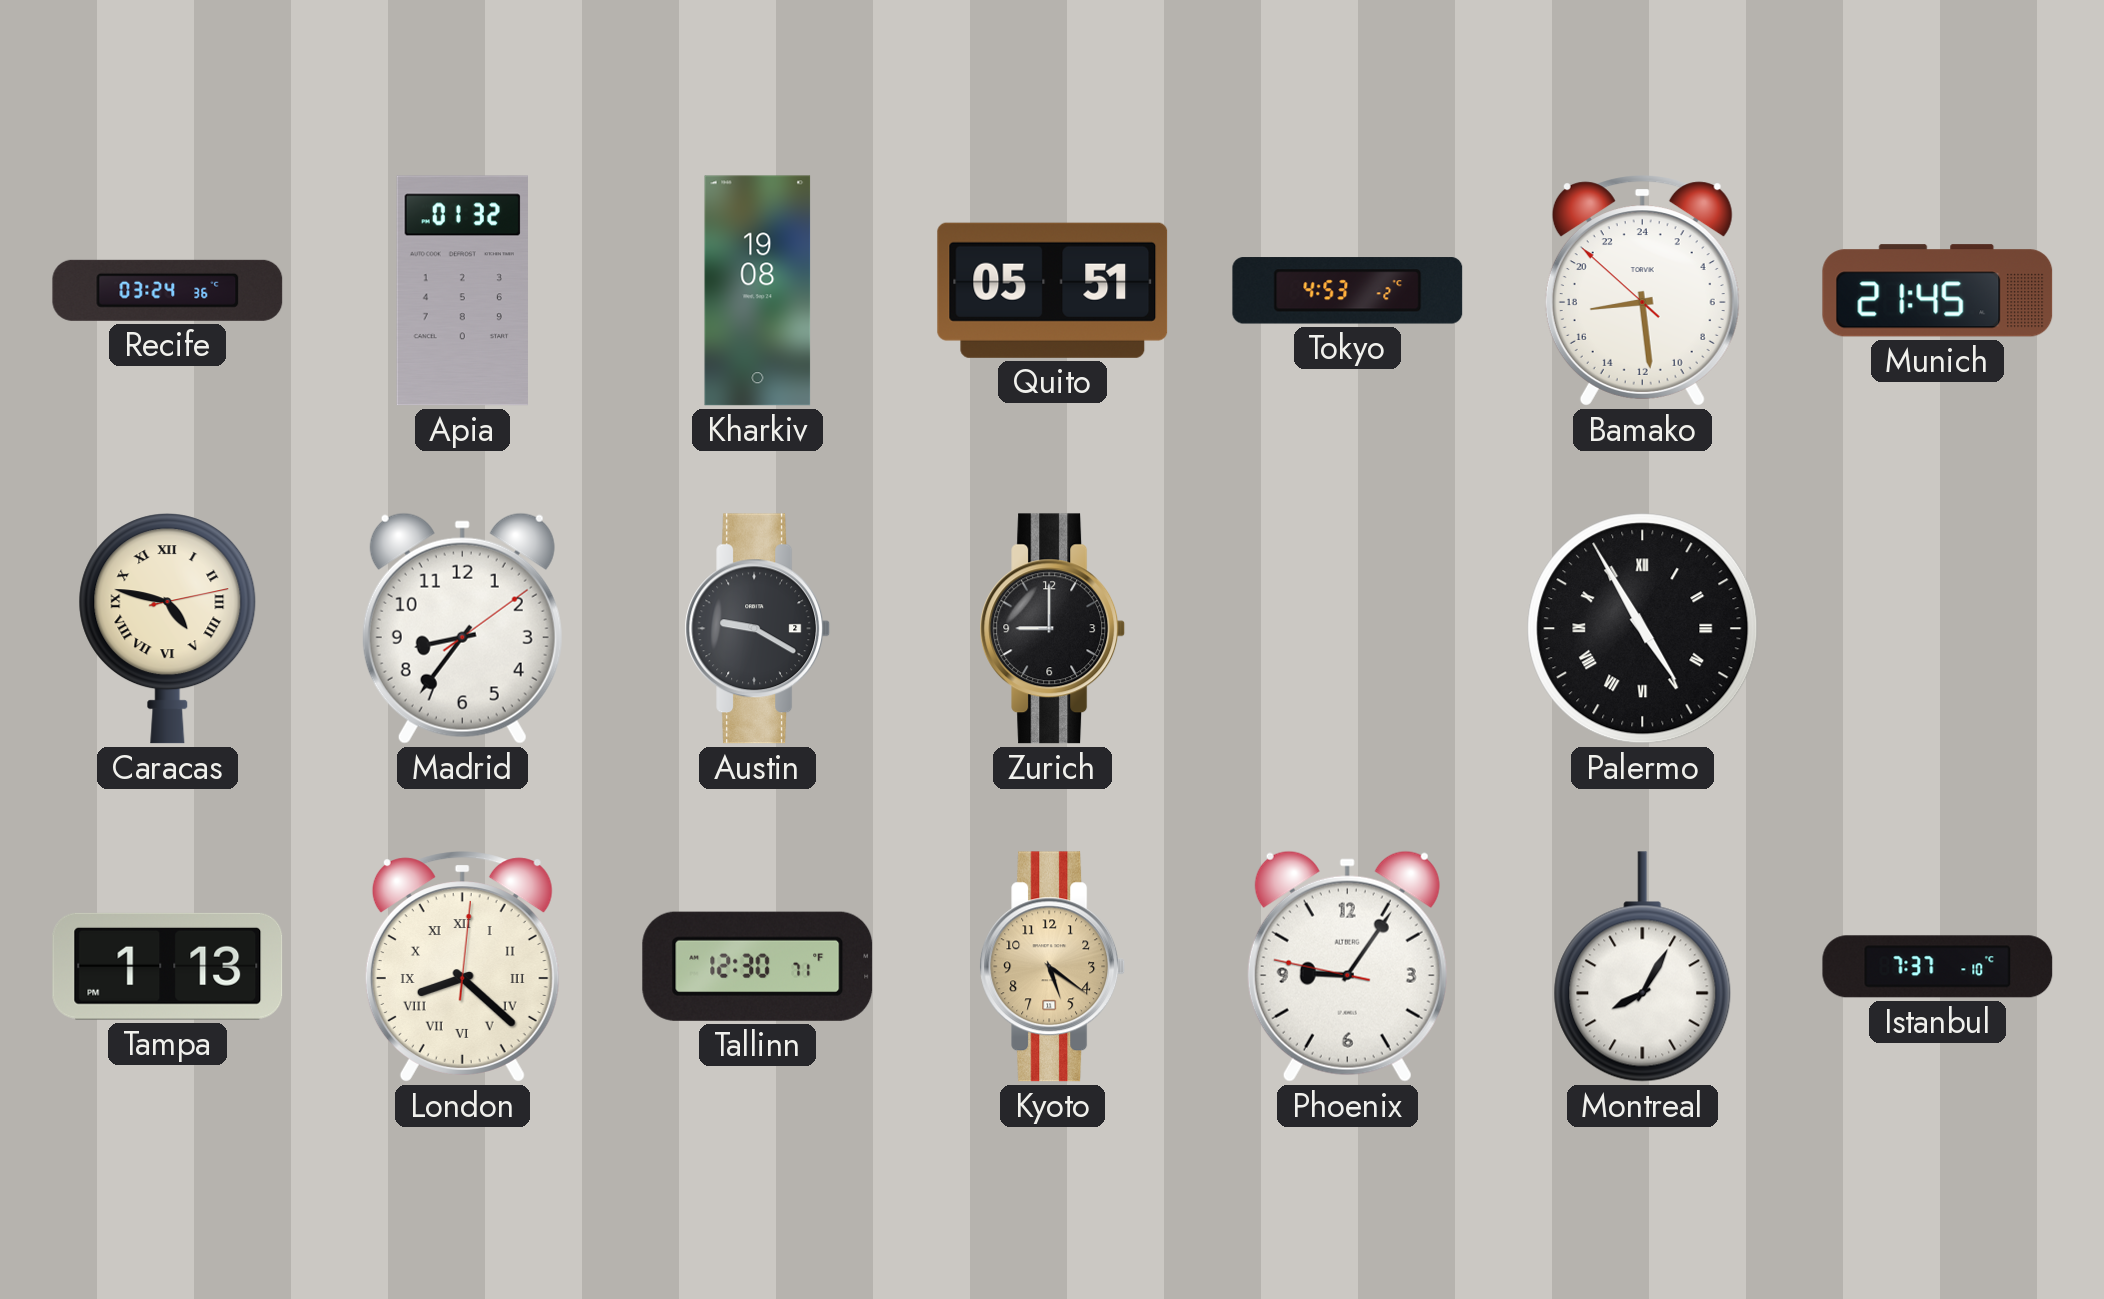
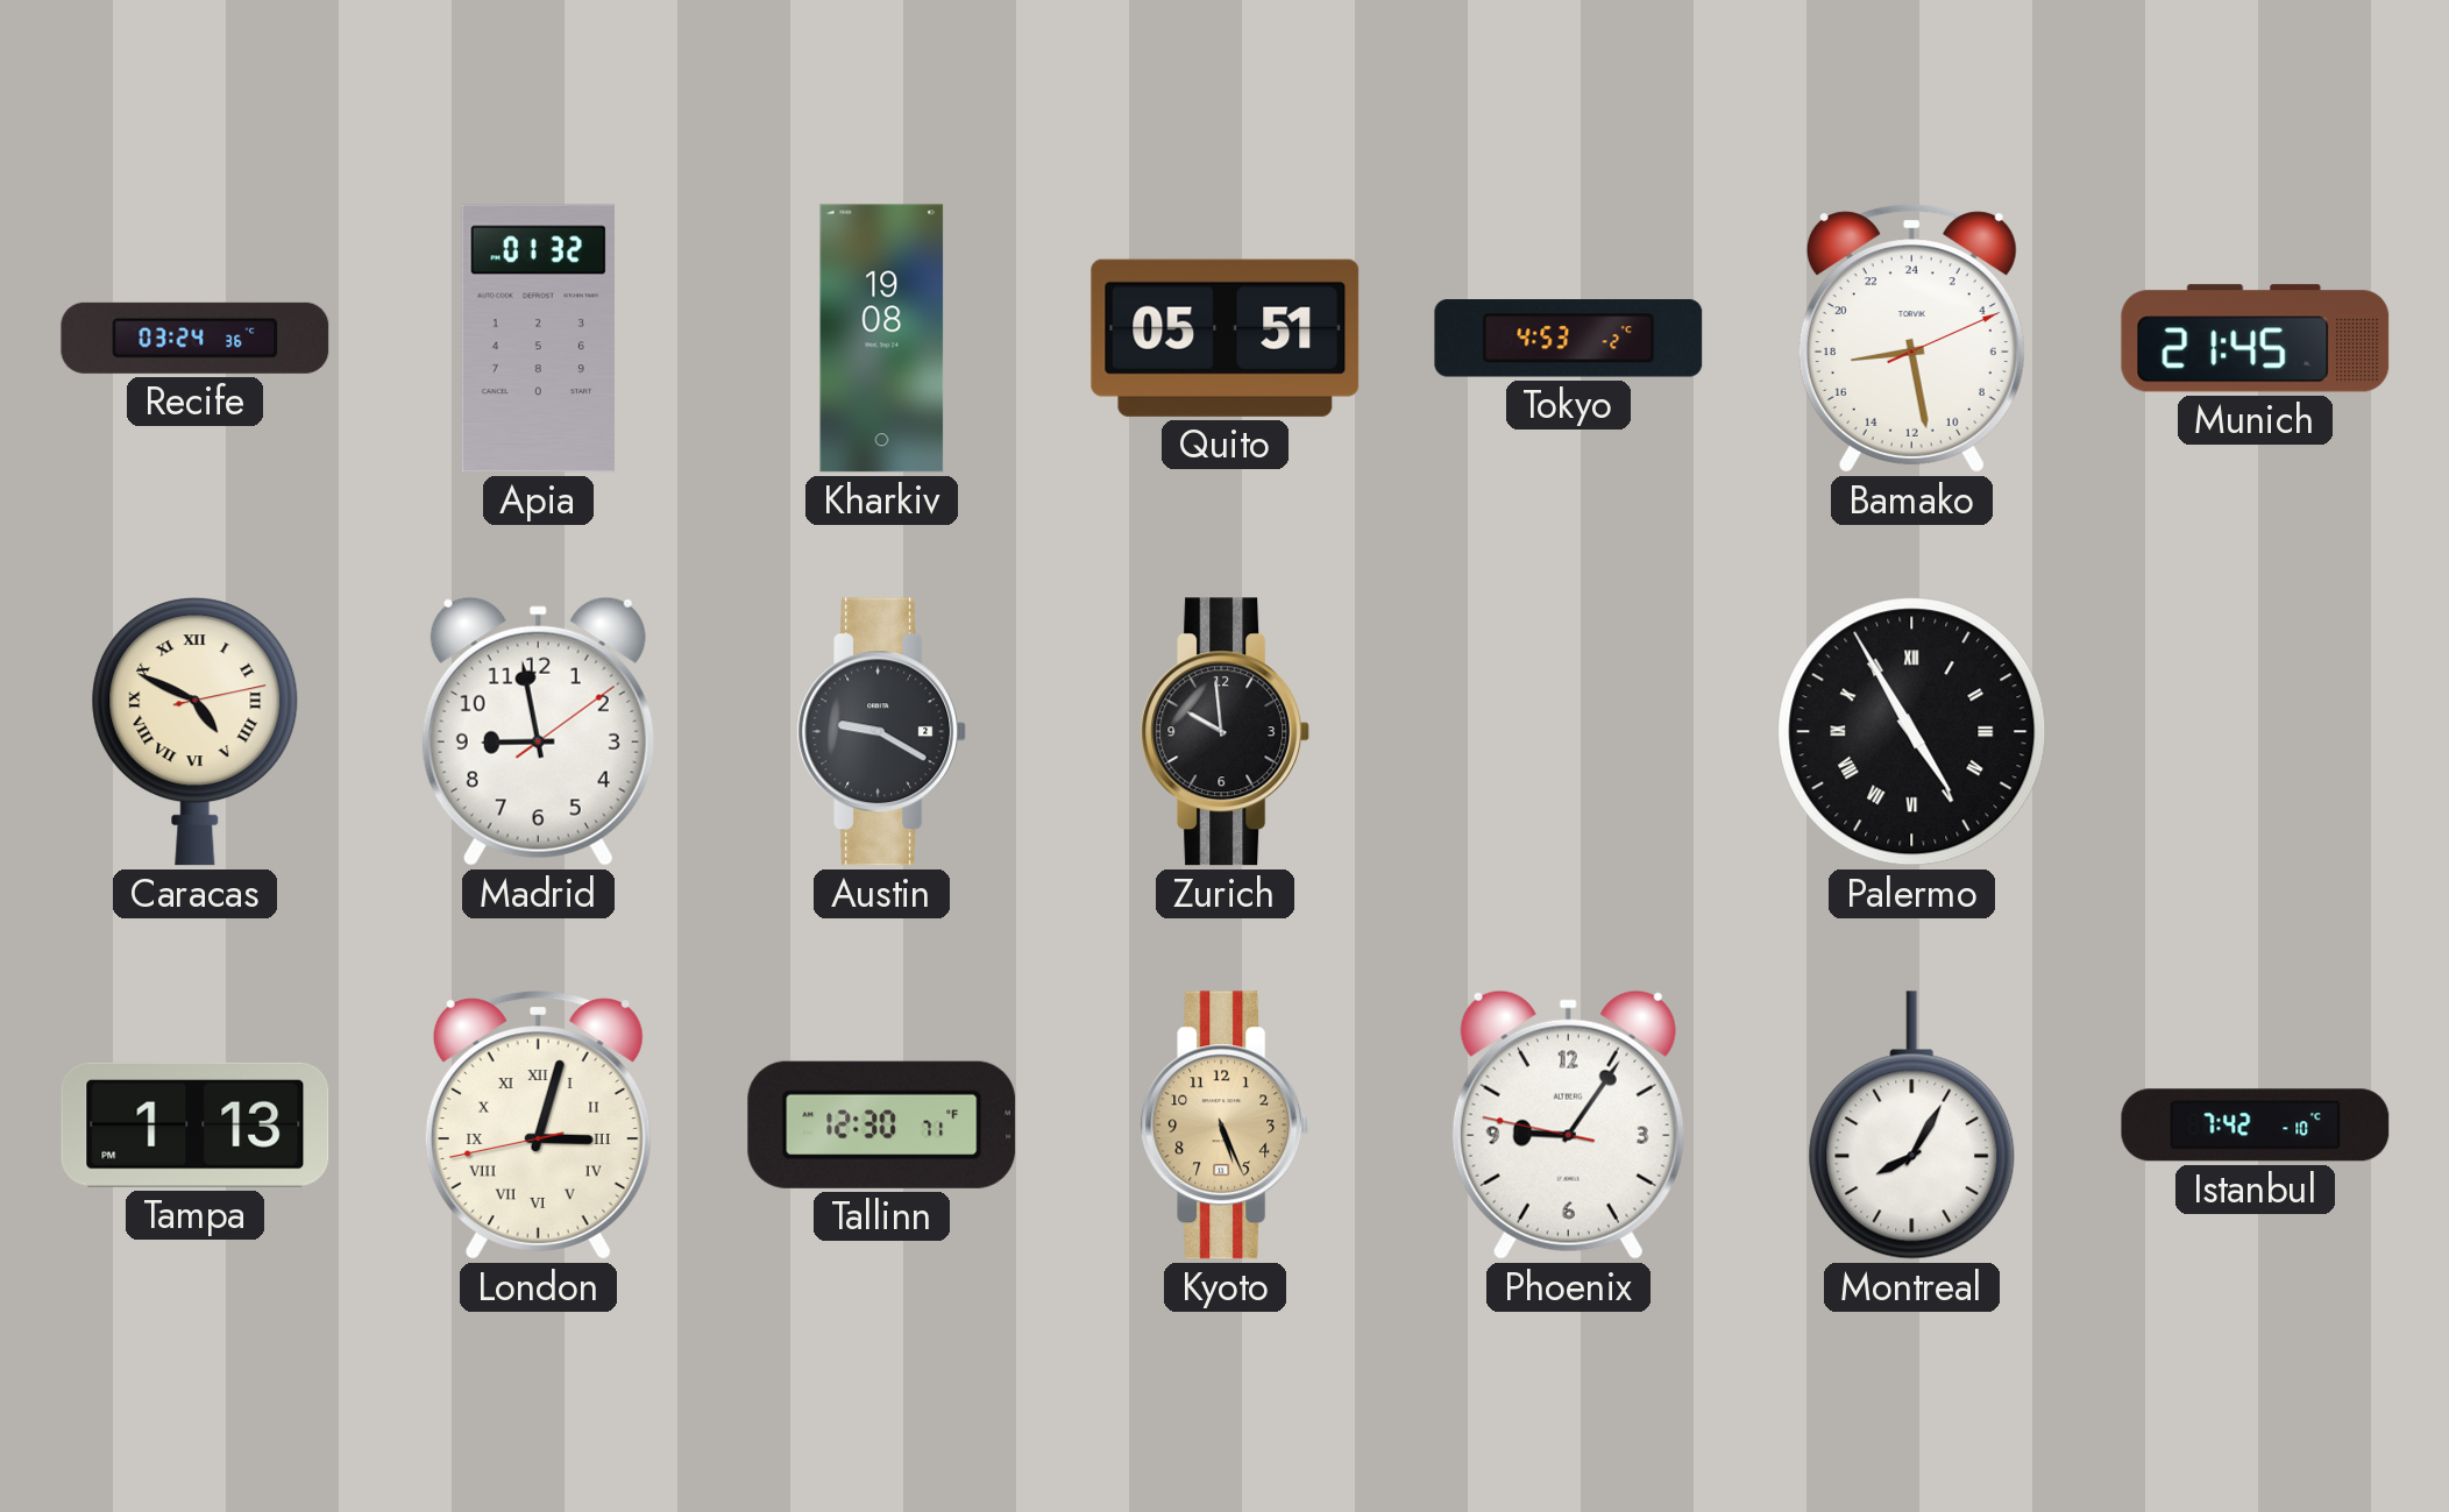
Bamako: 17:28:52 -> 17:28:11
Caracas: 4:47 -> 4:49
Madrid: 8:36 -> 8:58
Zurich: 9:00 -> 9:59
London: 8:22 -> 3:02
Kyoto: 5:21 -> 5:26
Istanbul: 7:37 -> 7:42
